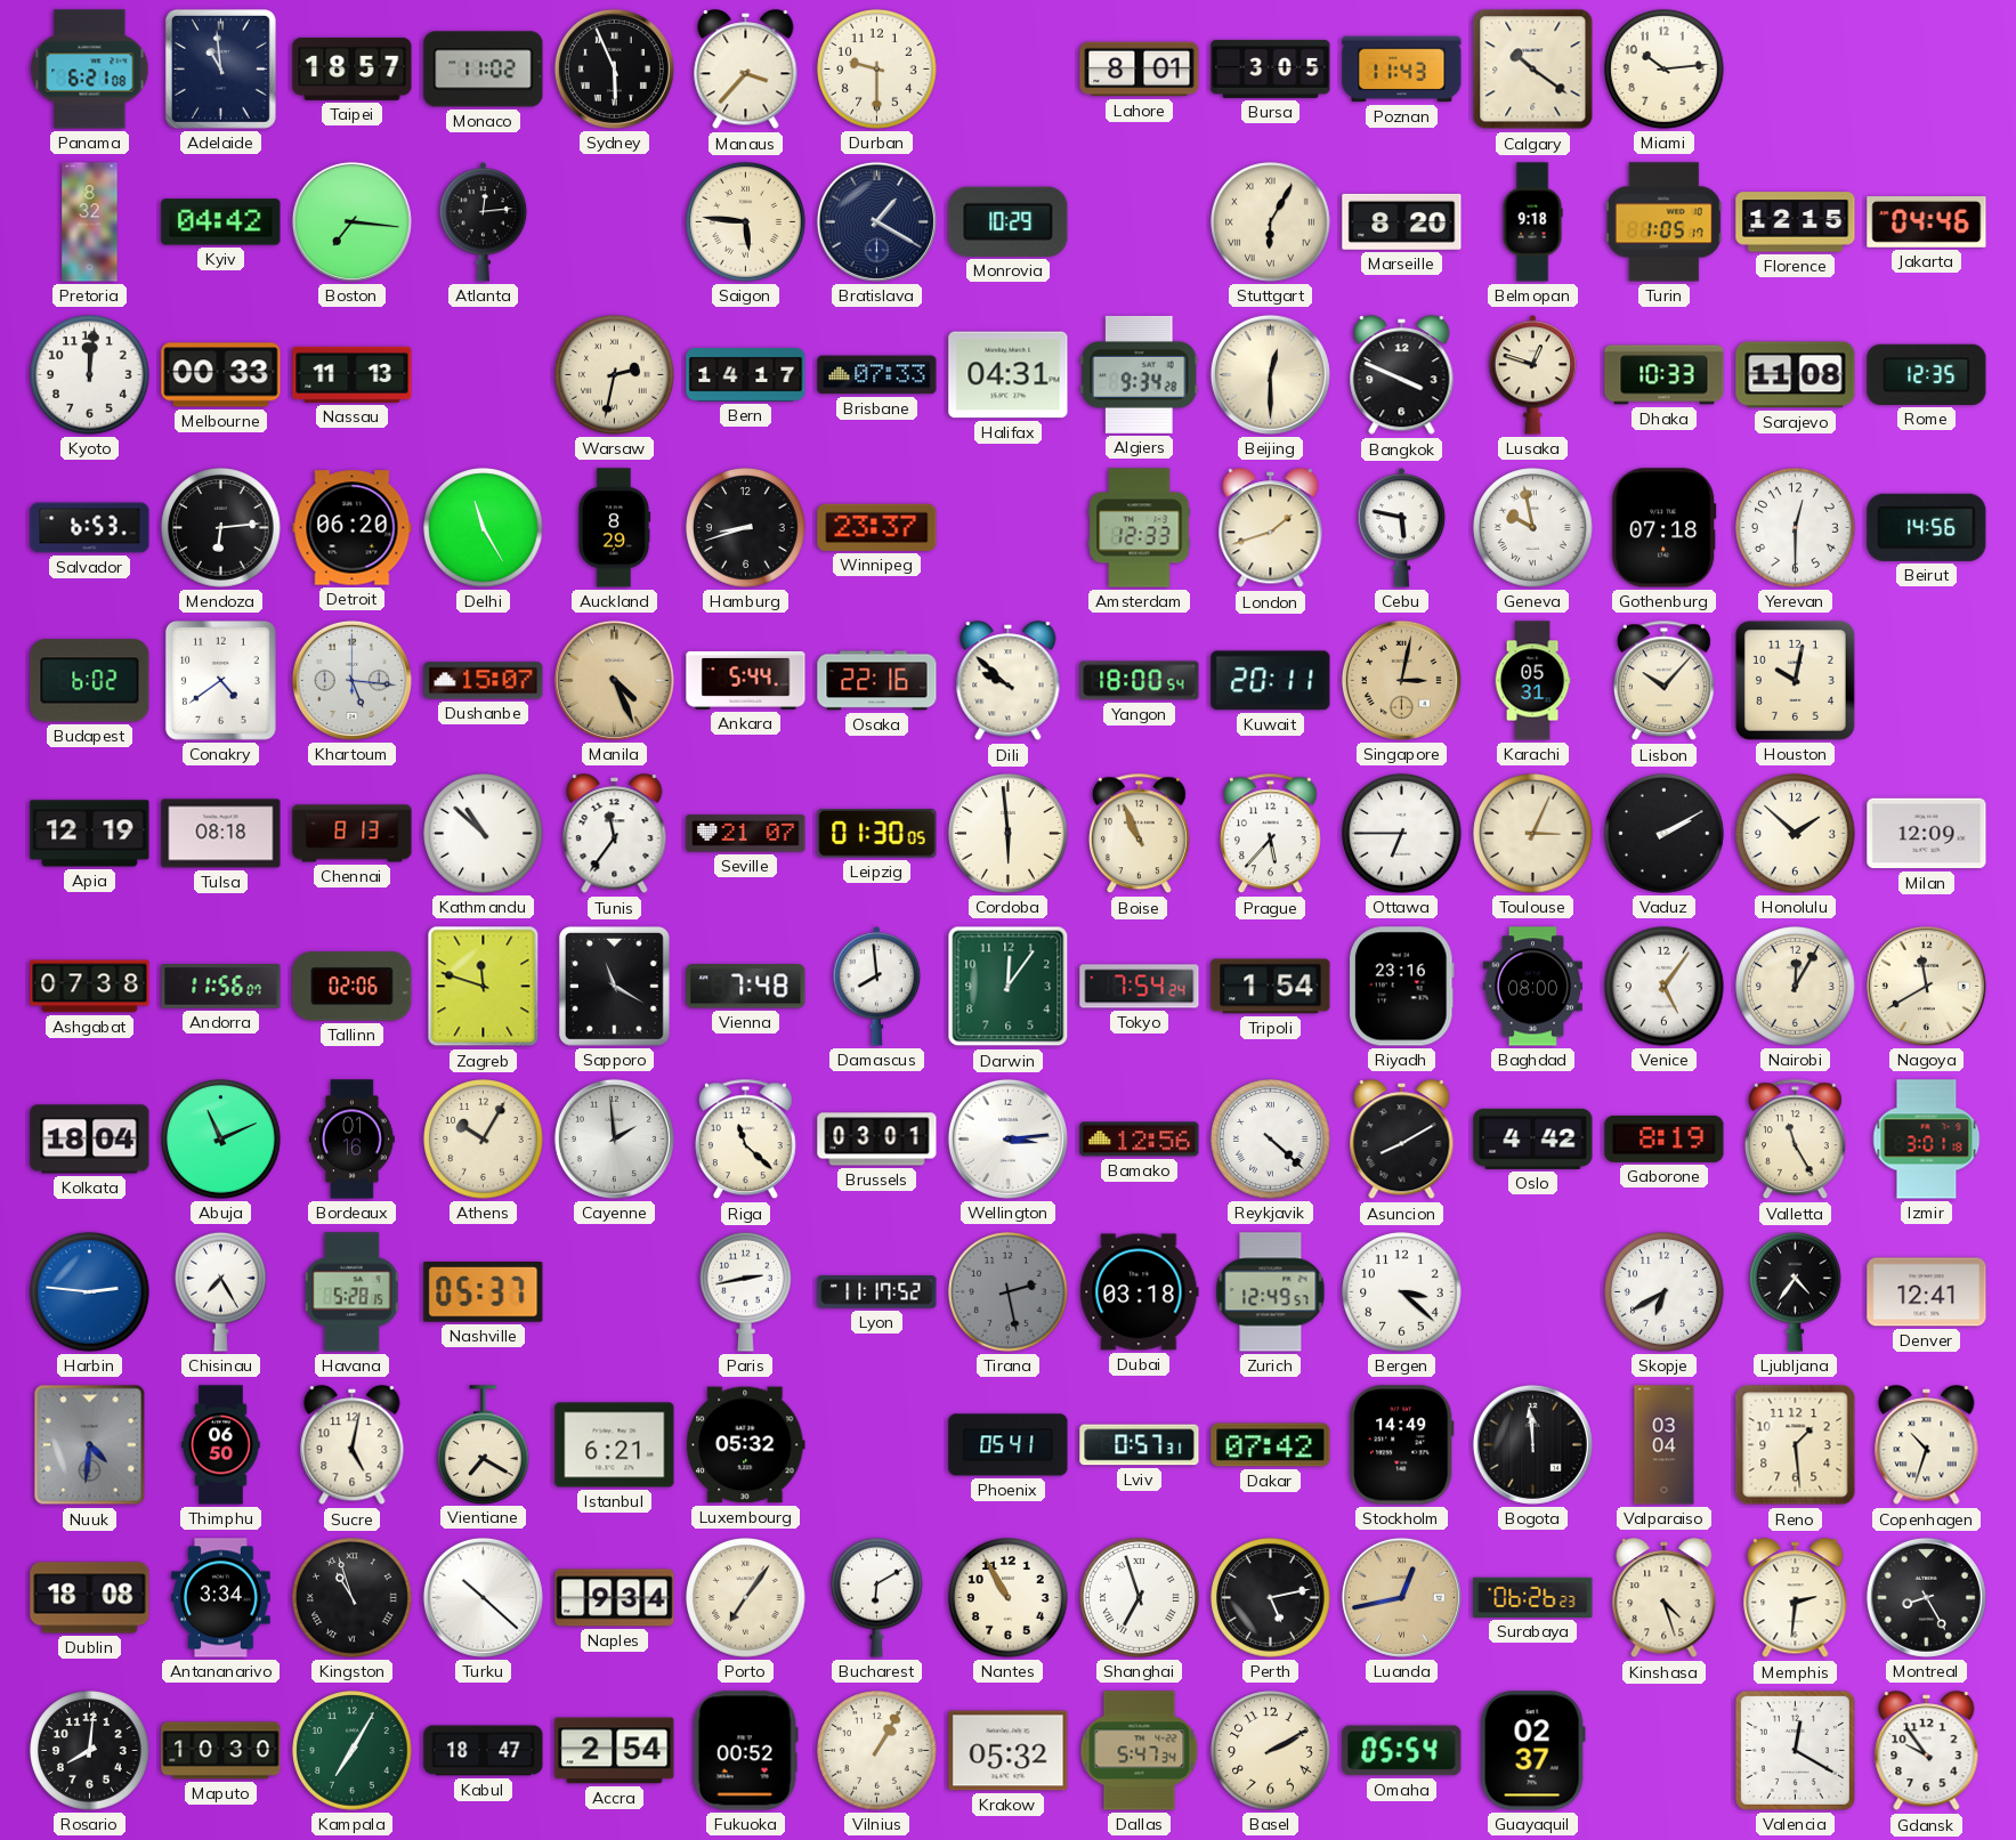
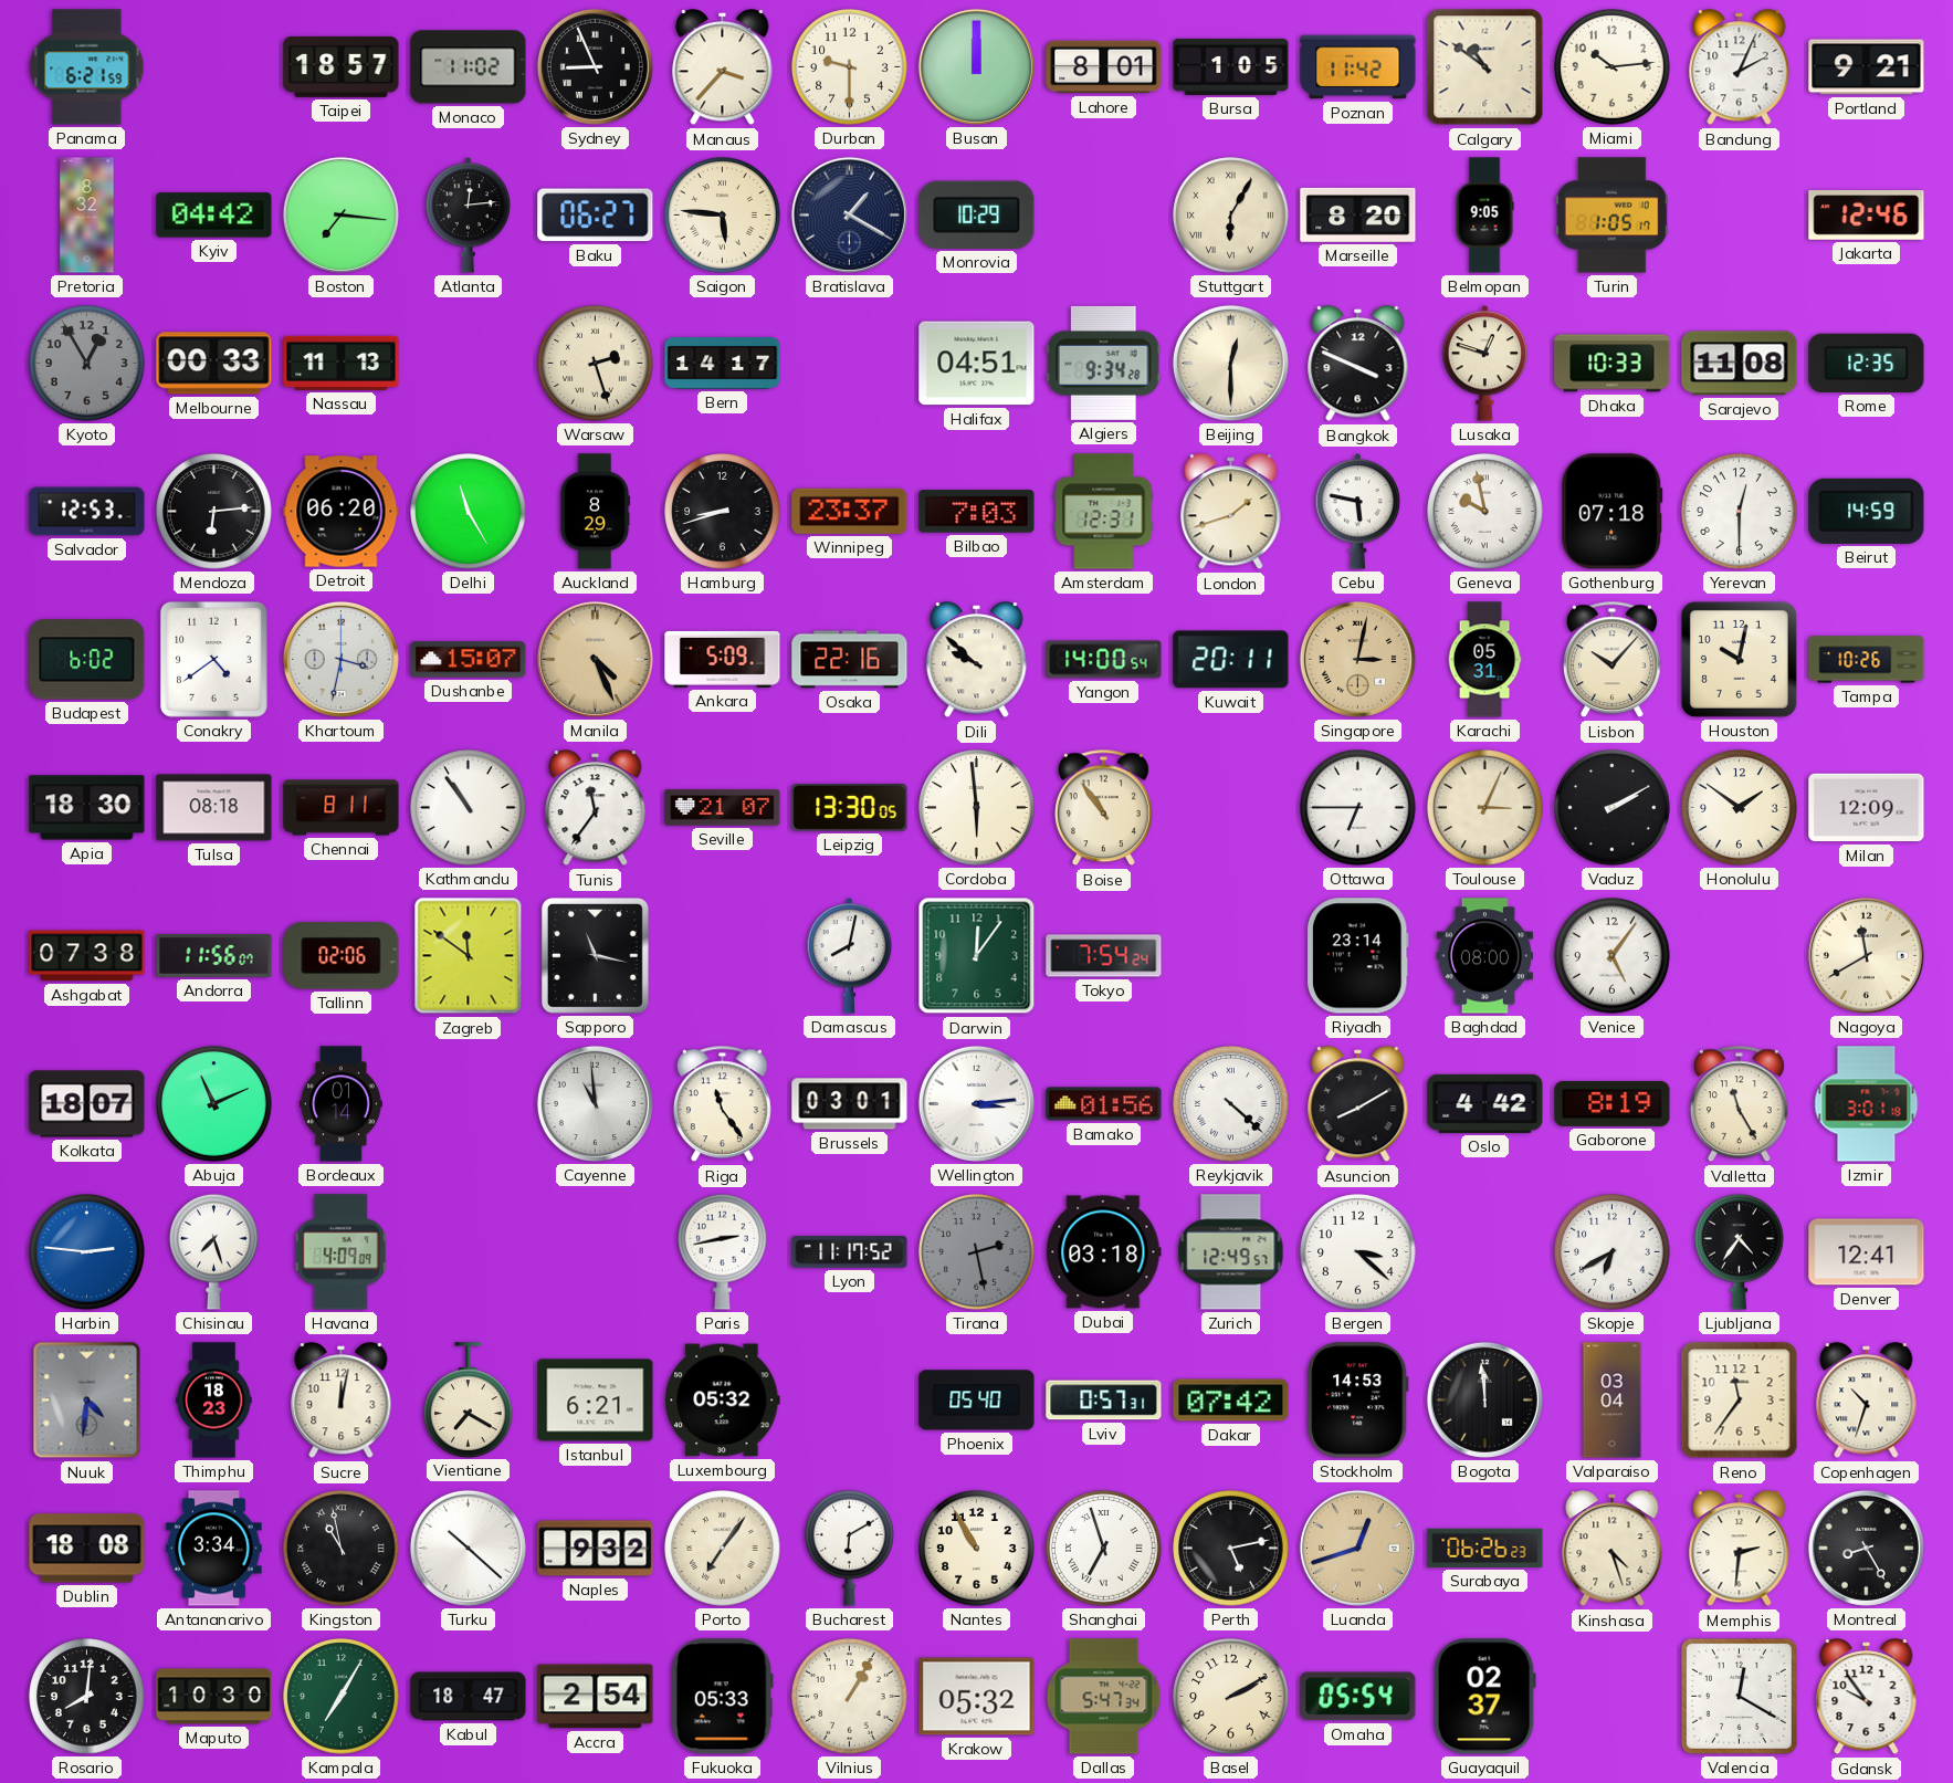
Panama: 6:21:08 -> 6:21:59
Adelaide: 10:59 -> none
Sydney: 5:56 -> 8:56
Busan: none -> 12:00
Bursa: 3:05 -> 1:05
Poznan: 11:43 -> 11:42
Calgary: 10:21 -> 10:51
Bandung: none -> 2:04
Portland: none -> 9:21
Baku: none -> 06:27
Belmopan: 9:18 -> 9:05
Florence: 12:15 -> none
Jakarta: 04:46 -> 12:46
Kyoto: 12:01 -> 12:55
Kyoto dial: white -> grey
Warsaw: 2:32 -> 2:27
Brisbane: 07:33 -> none
Halifax: 04:31 -> 04:51
Salvador: 6:53 -> 12:53
Bilbao: none -> 7:03
Amsterdam: 12:33 -> 12:31
Beirut: 14:56 -> 14:59
Khartoum: 5:16 -> 3:32
Ankara: 5:44 -> 5:09
Yangon: 18:00 -> 14:00
Tampa: none -> 10:26
Apia: 12:19 -> 18:30
Chennai: 8:13 -> 8:11
Kathmandu: 10:52 -> 10:54
Leipzig: 01:30 -> 13:30
Boise: 10:56 -> 10:54
Prague: 5:37 -> none
Honolulu: 1:52 -> 1:51
Zagreb: 11:48 -> 11:51
Sapporo: 11:20 -> 11:17
Vienna: 7:48 -> none
Damascus: 7:59 -> 8:02
Tripoli: 1:54 -> none
Riyadh: 23:16 -> 23:14
Nairobi: 12:05 -> none
Kolkata: 18:04 -> 18:07
Bordeaux: 01:16 -> 01:14
Athens: 10:05 -> none
Cayenne: 1:59 -> 10:59
Riga: 11:22 -> 11:24
Bamako: 12:56 -> 01:56
Chisinau: 7:25 -> 7:27
Havana: 5:28 -> 4:09
Nashville: 05:37 -> none
Thimphu: 06:50 -> 18:23
Sucre: 5:02 -> 12:02
Phoenix: 05:41 -> 05:40
Stockholm: 14:49 -> 14:53
Reno: 1:29 -> 11:36
Kingston: 10:57 -> 10:58
Naples: 9:34 -> 9:32
Luanda: 12:43 -> 12:42
Fukuoka: 00:52 -> 05:33
